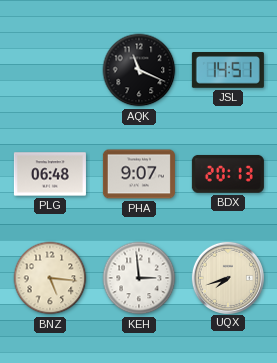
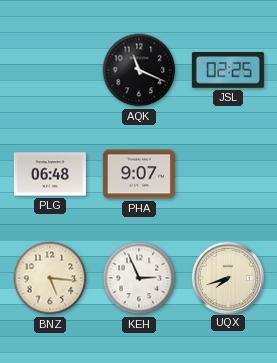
JSL: 14:51 -> 02:25
BDX: 20:13 -> none
KEH: 2:59 -> 2:56
